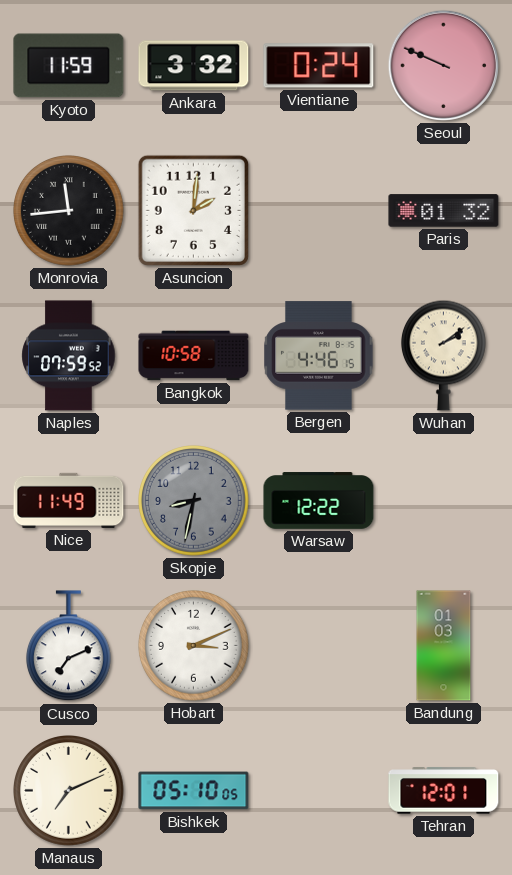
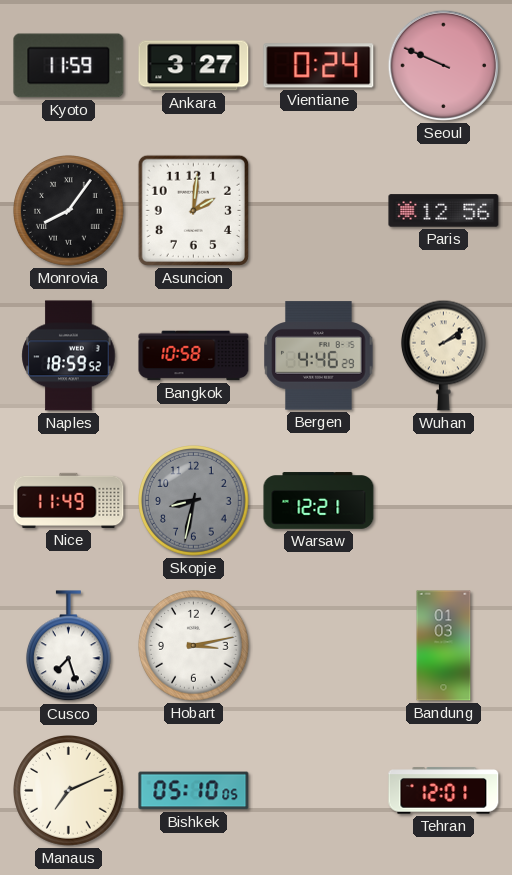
Ankara: 3:32 -> 3:27
Monrovia: 11:44 -> 8:06
Paris: 01:32 -> 12:56
Naples: 07:59 -> 18:59
Bergen: 4:46:15 -> 4:46:29
Warsaw: 12:22 -> 12:21
Cusco: 7:11 -> 7:27
Hobart: 3:11 -> 3:13
